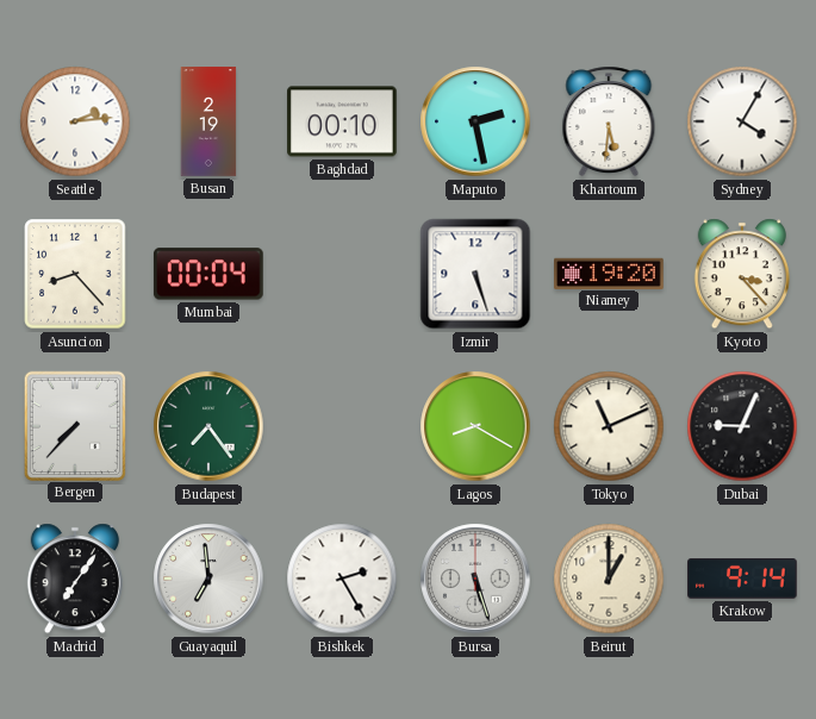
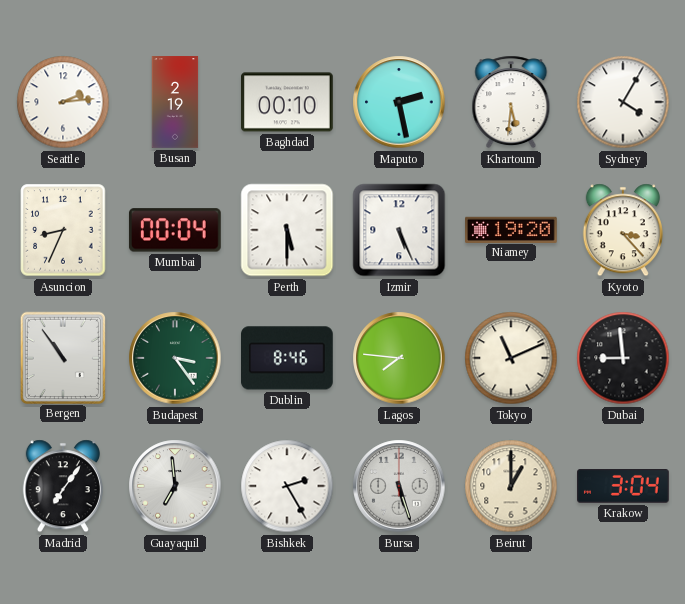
Asuncion: 8:23 -> 8:34
Perth: none -> 5:30
Izmir: 5:27 -> 5:26
Bergen: 7:37 -> 10:54
Budapest: 7:24 -> 3:24
Dublin: none -> 8:46
Lagos: 8:20 -> 7:46
Dubai: 9:04 -> 8:59
Krakow: 9:14 -> 3:04
